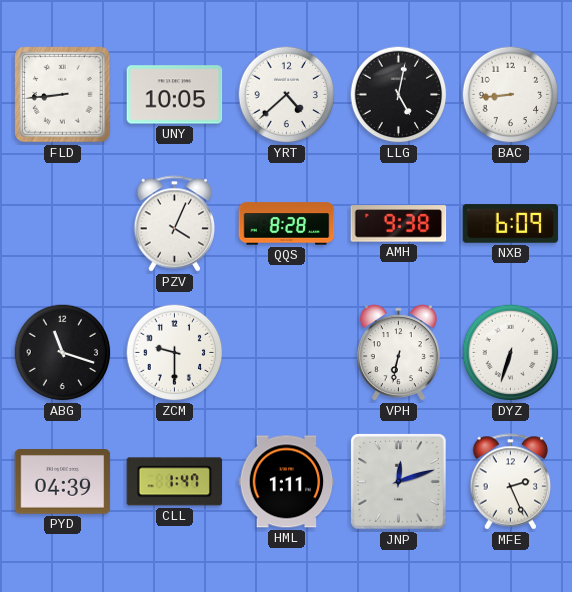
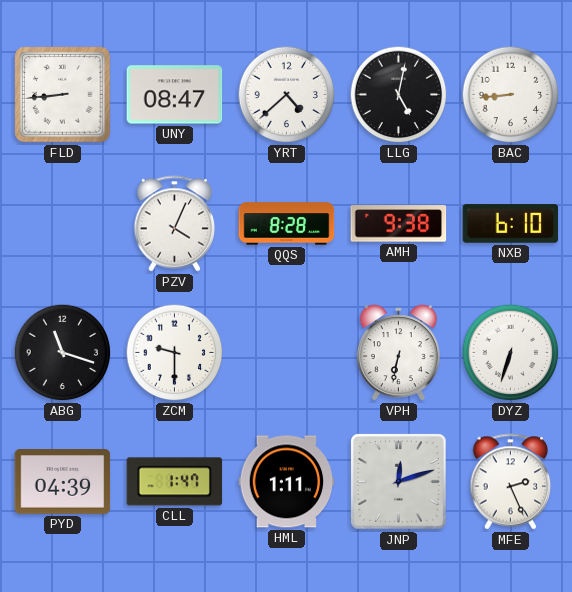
UNY: 10:05 -> 08:47
NXB: 6:09 -> 6:10
